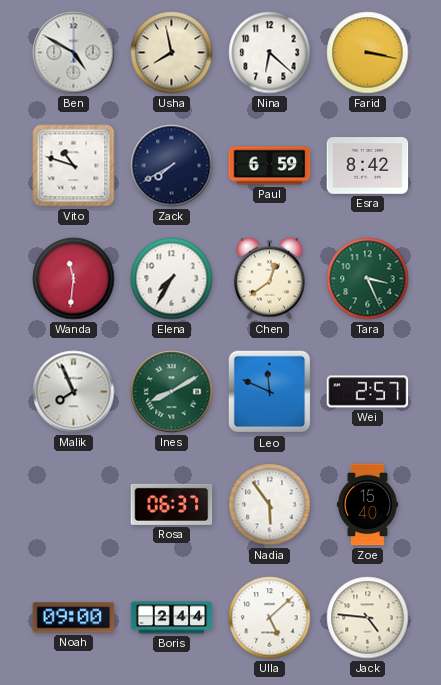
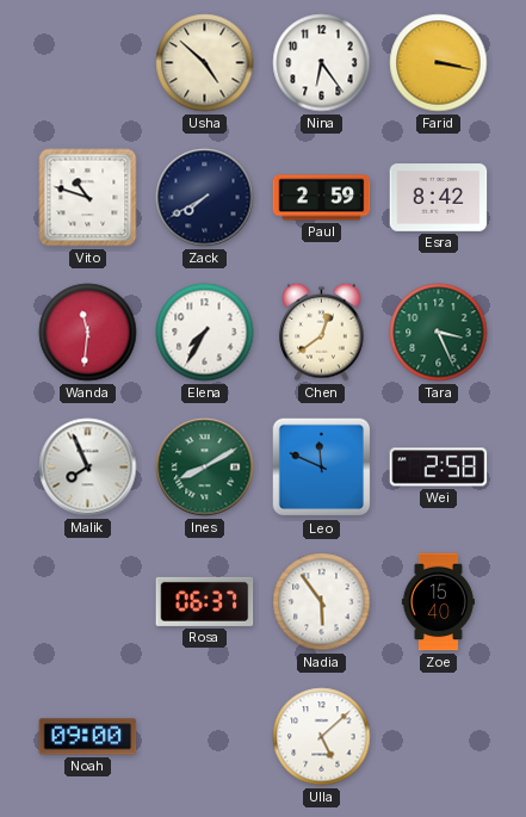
Ben: 4:50 -> none
Usha: 7:58 -> 4:52
Nina: 6:22 -> 6:24
Paul: 6:59 -> 2:59
Wei: 2:57 -> 2:58
Boris: 2:44 -> none
Jack: 4:46 -> none
